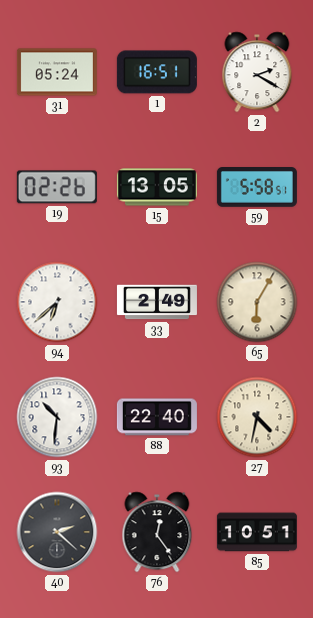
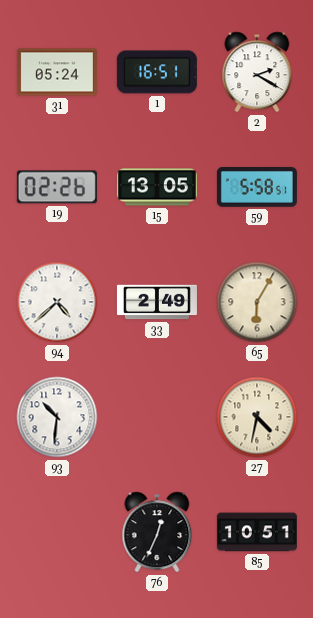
94: 6:38 -> 4:38
88: 22:40 -> none
40: 2:22 -> none
76: 12:24 -> 12:34
